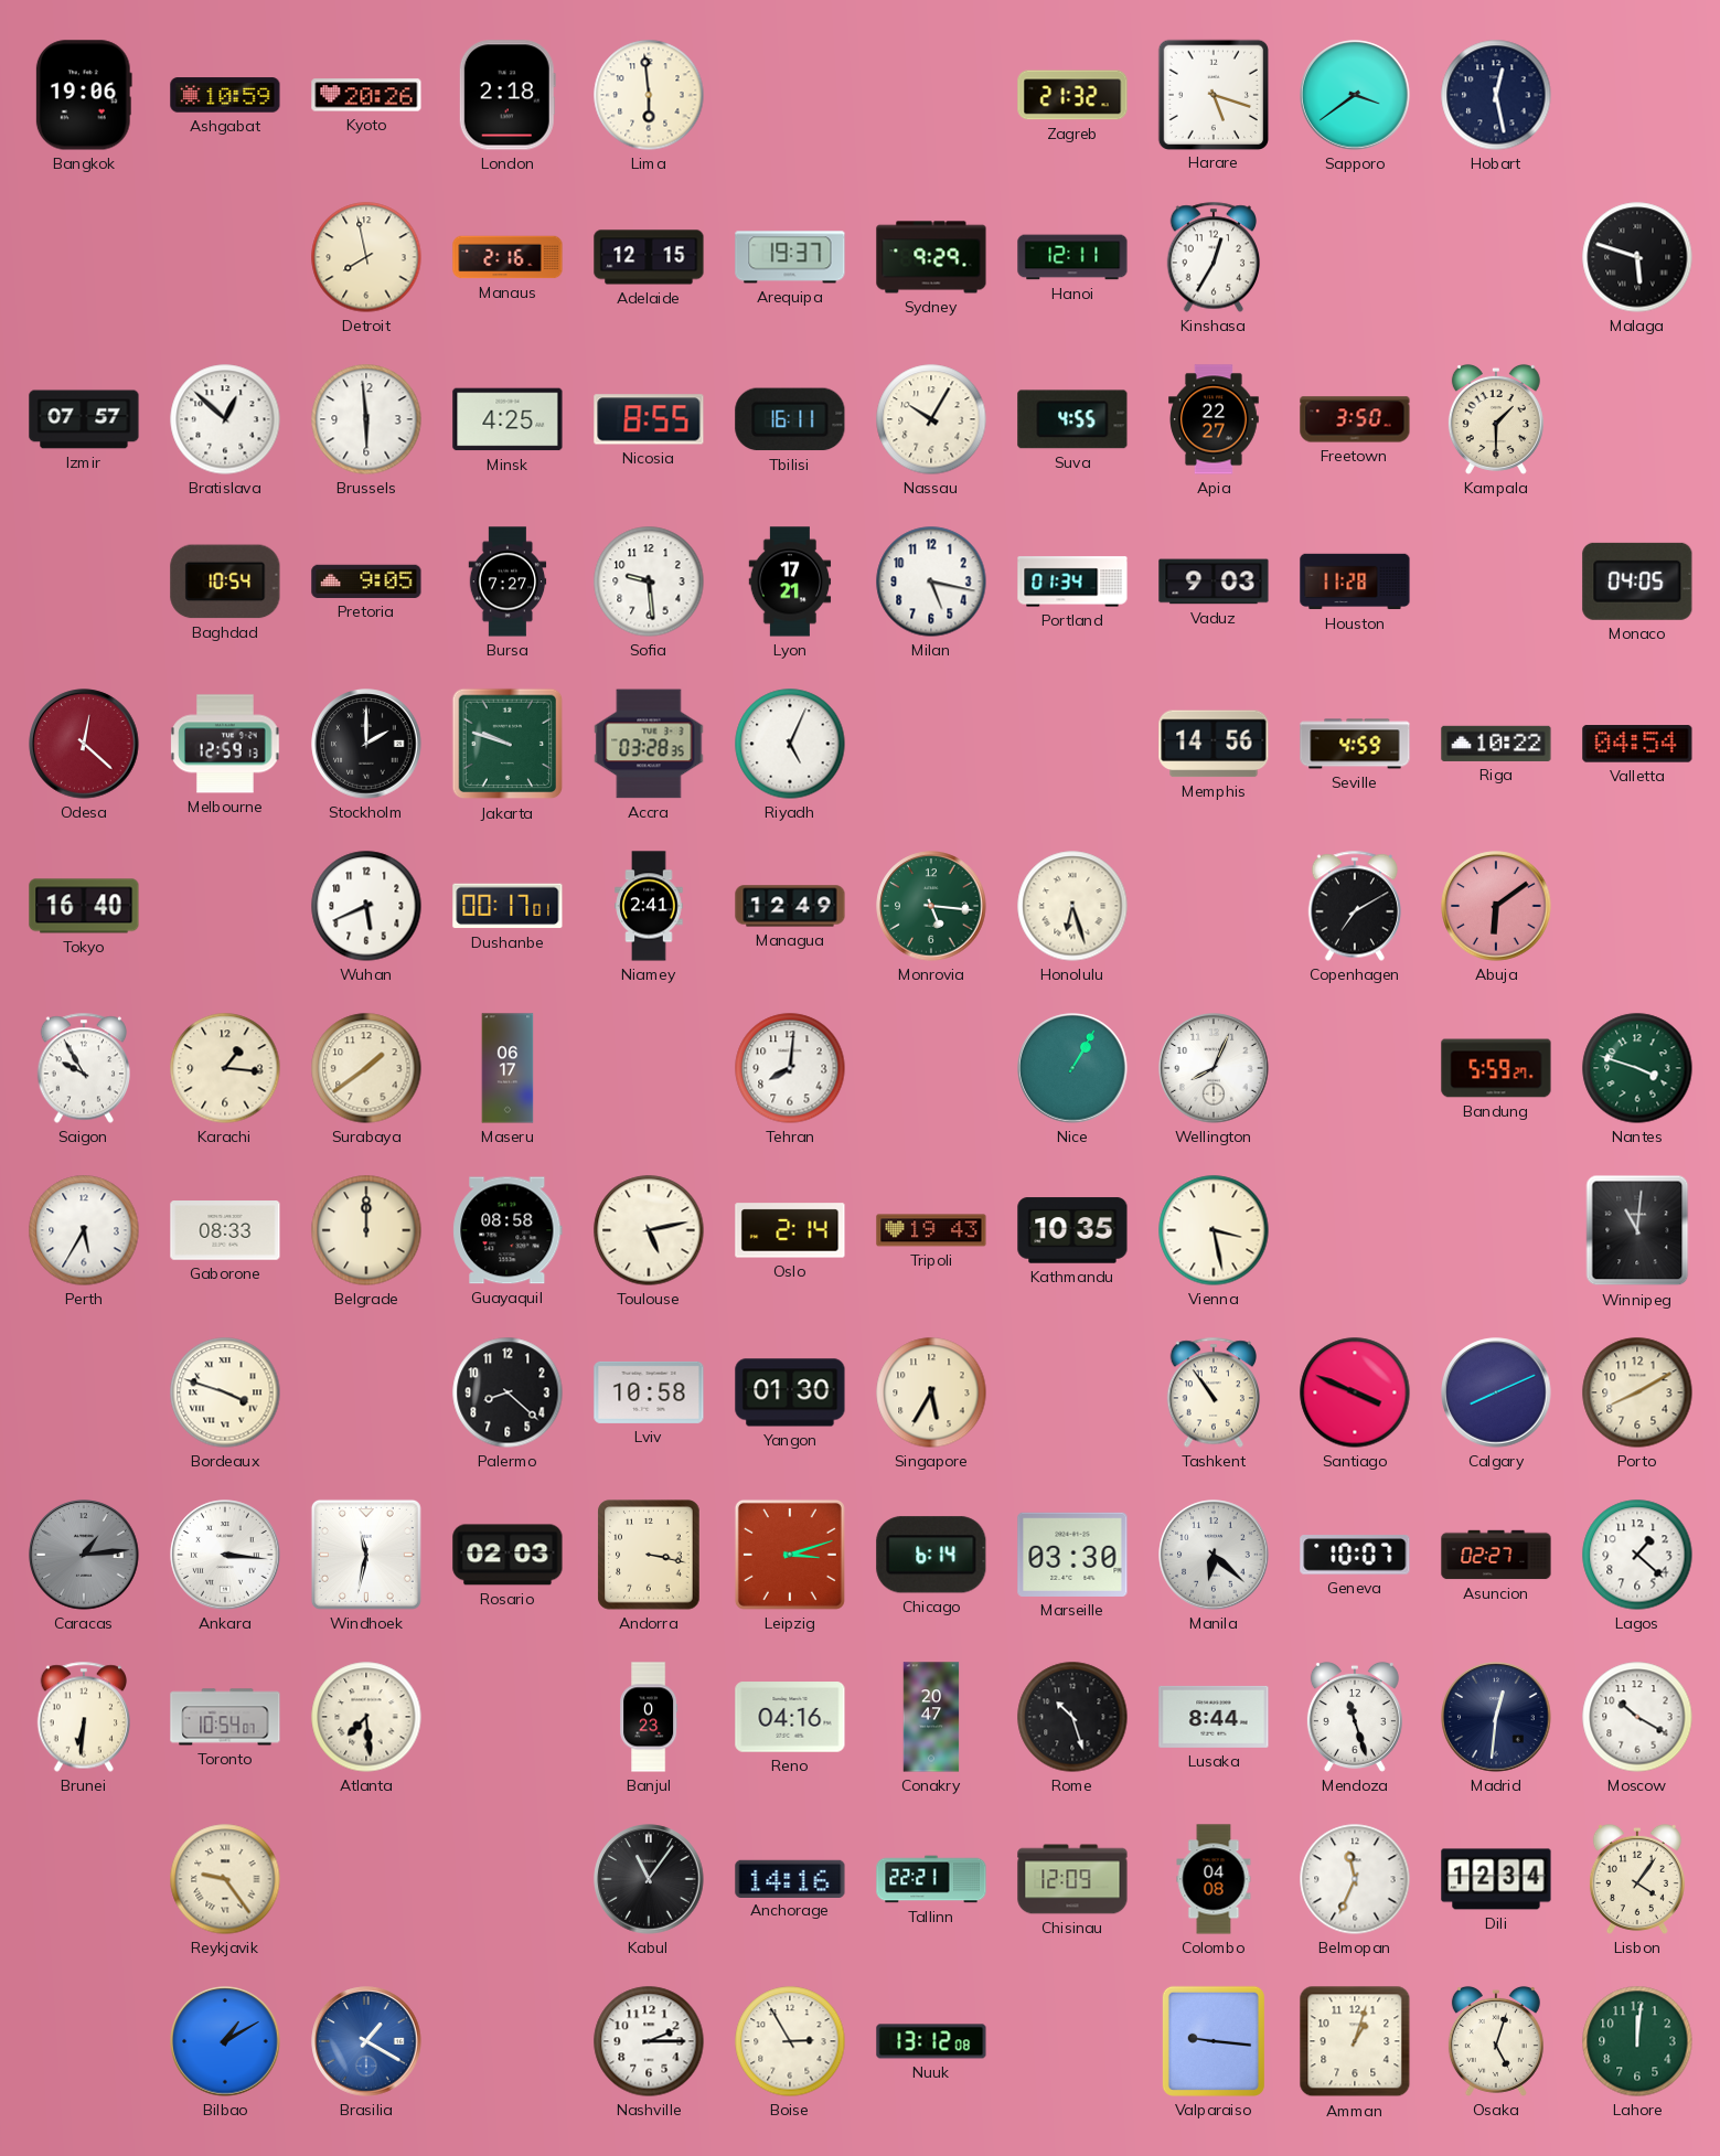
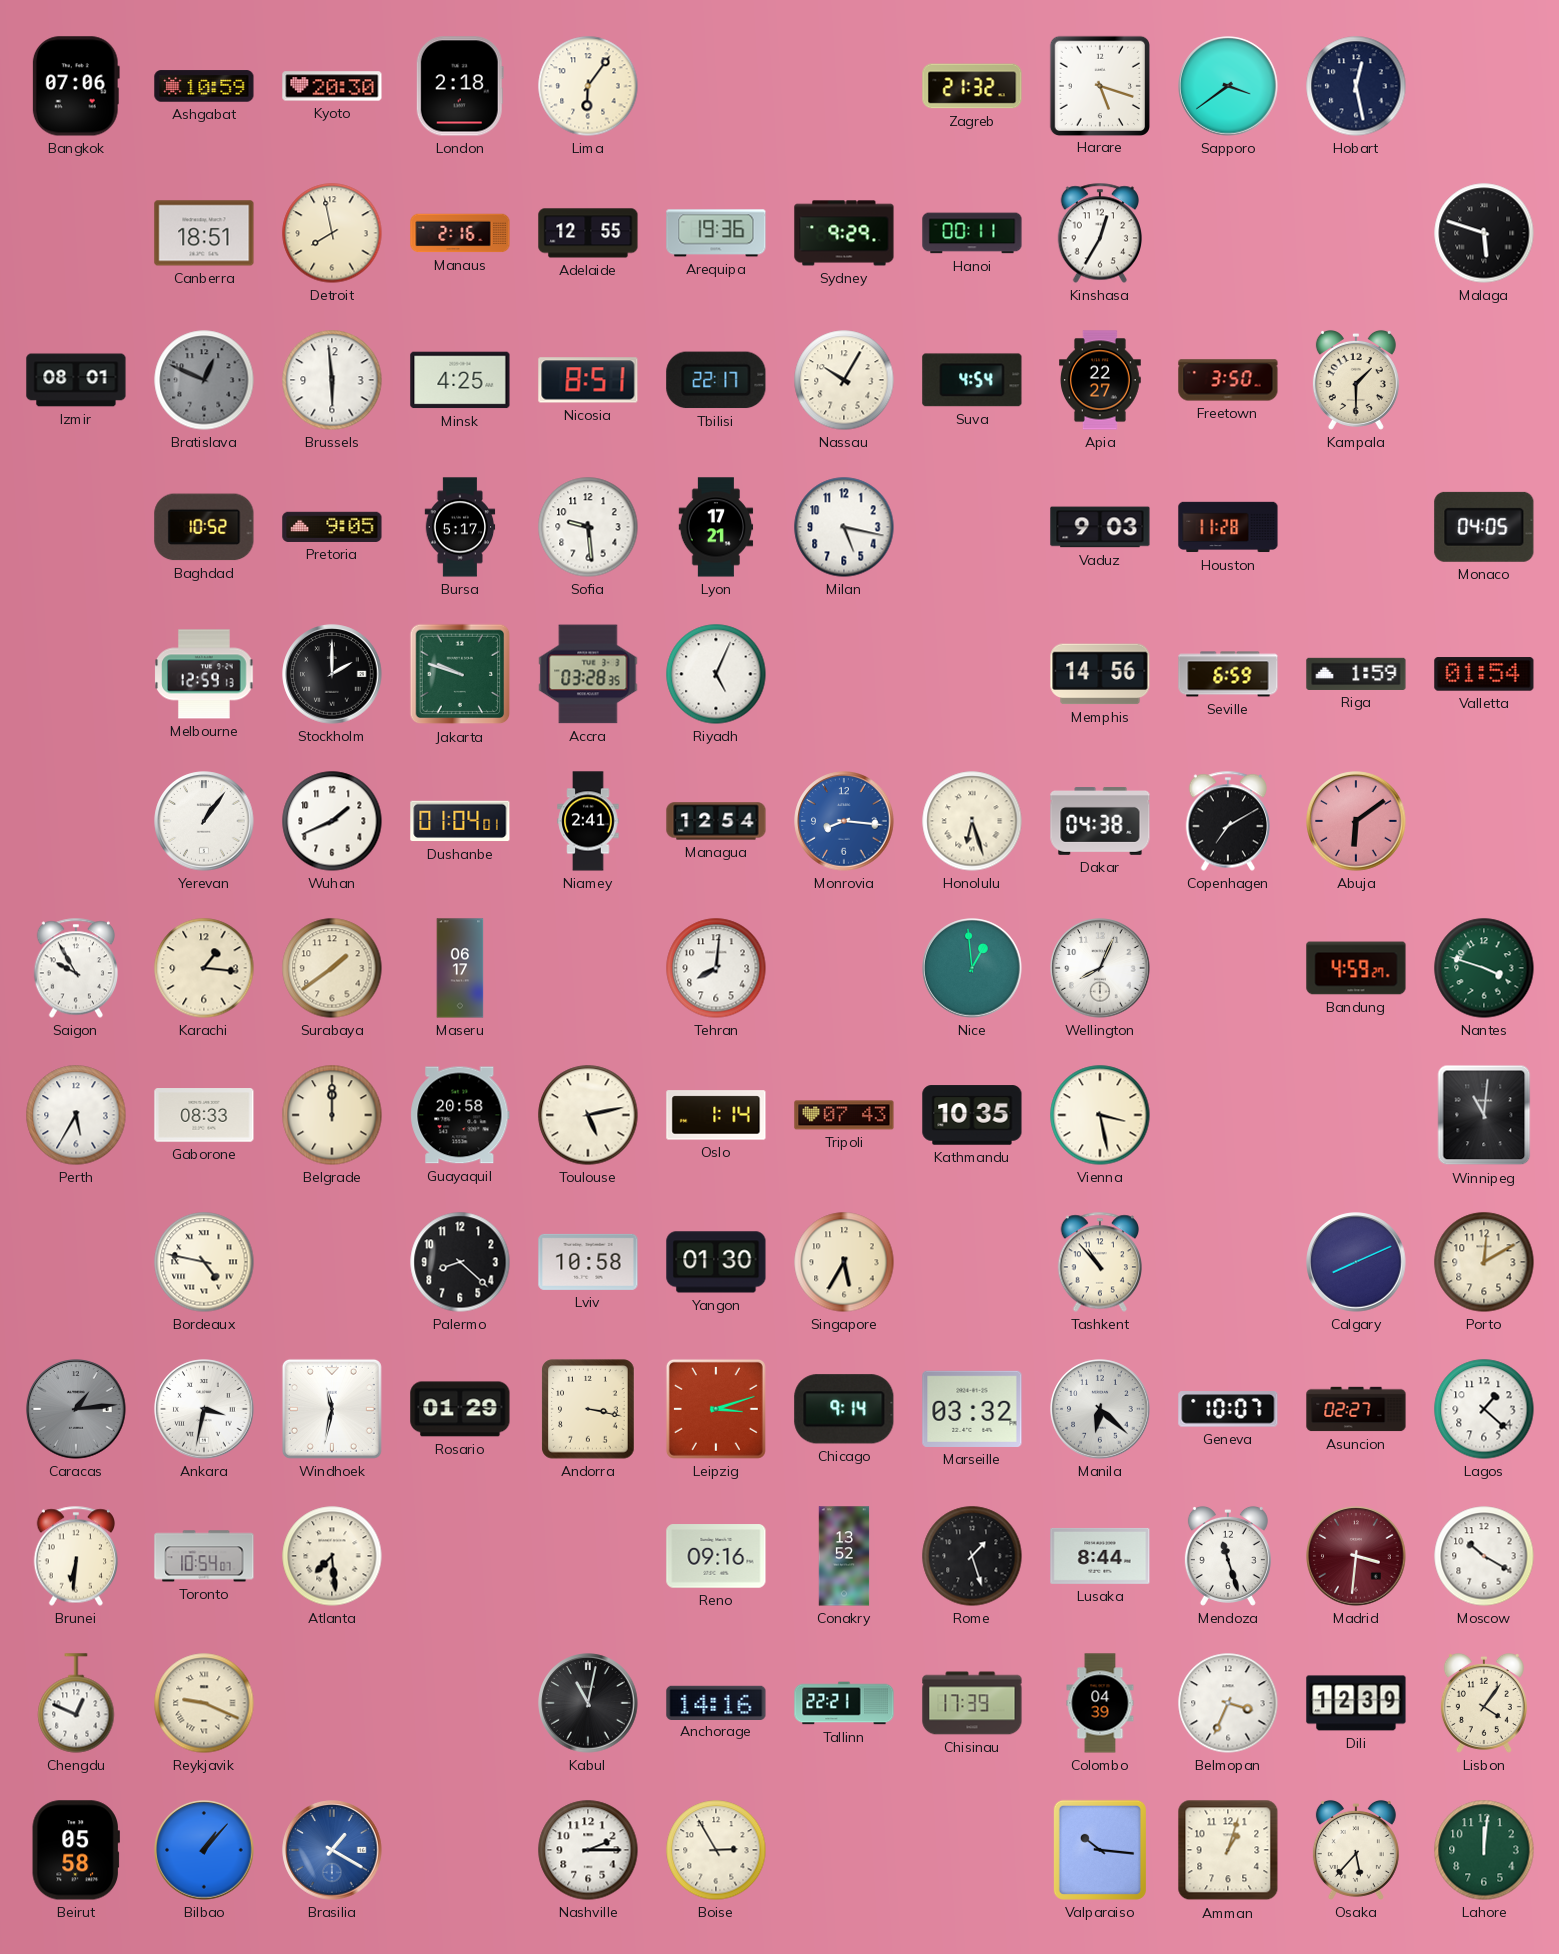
Bangkok: 19:06 -> 07:06
Kyoto: 20:26 -> 20:30
Lima: 5:59 -> 6:06
Canberra: none -> 18:51
Adelaide: 12:15 -> 12:55
Arequipa: 19:37 -> 19:36
Hanoi: 12:11 -> 00:11
Izmir: 07:57 -> 08:01
Bratislava: 12:52 -> 12:49
Bratislava dial: white -> grey
Nicosia: 8:55 -> 8:51
Tbilisi: 16:11 -> 22:17
Suva: 4:55 -> 4:54
Baghdad: 10:54 -> 10:52
Bursa: 7:27 -> 5:17
Portland: 01:34 -> none
Odesa: 12:22 -> none
Seville: 4:59 -> 6:59
Riga: 10:22 -> 1:59
Valletta: 04:54 -> 01:54
Tokyo: 16:40 -> none
Yerevan: none -> 1:06
Wuhan: 5:41 -> 1:41
Dushanbe: 00:17 -> 01:04
Managua: 12:49 -> 12:54
Monrovia: 5:16 -> 8:16
Monrovia dial: green -> blue
Dakar: none -> 04:38
Nice: 1:05 -> 12:59
Bandung: 5:59 -> 4:59
Guayaquil: 08:58 -> 20:58
Oslo: 2:14 -> 1:14
Tripoli: 19:43 -> 07:43
Bordeaux: 3:48 -> 4:47
Tashkent: 10:54 -> 10:53
Santiago: 3:49 -> none
Porto: 8:10 -> 12:10
Ankara: 3:16 -> 3:32
Rosario: 02:03 -> 01:29
Chicago: 6:14 -> 9:14
Marseille: 03:30 -> 03:32
Banjul: 0:23 -> none
Reno: 04:16 -> 09:16
Conakry: 20:47 -> 13:52
Rome: 10:27 -> 1:27
Madrid: 12:31 -> 3:31
Madrid dial: navy -> burgundy
Chengdu: none -> 12:49
Reykjavik: 9:24 -> 9:19
Kabul: 11:06 -> 11:02
Chisinau: 12:09 -> 17:39
Colombo: 04:08 -> 04:39
Belmopan: 11:34 -> 3:34
Dili: 12:34 -> 12:39
Beirut: none -> 05:58
Bilbao: 1:10 -> 1:07
Nuuk: 13:12 -> none
Valparaiso: 9:16 -> 10:16
Osaka: 5:03 -> 5:37
